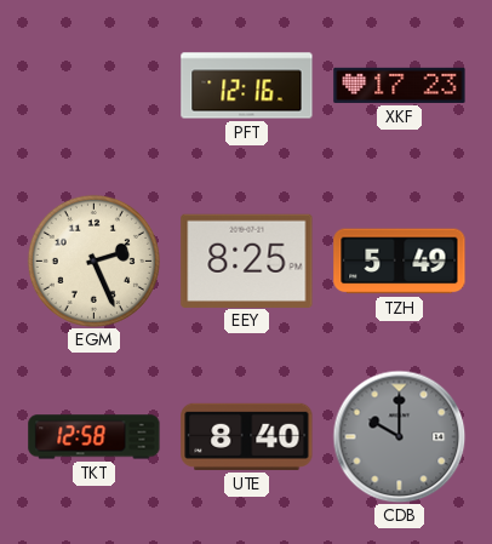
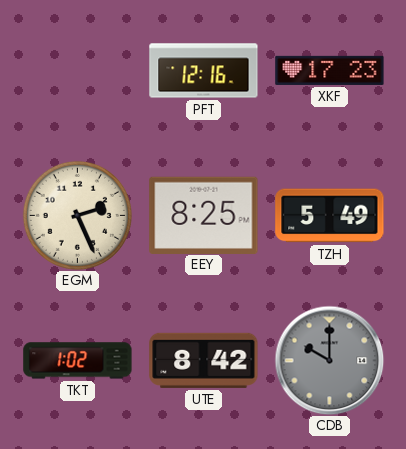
TKT: 12:58 -> 1:02
UTE: 8:40 -> 8:42
